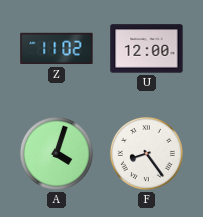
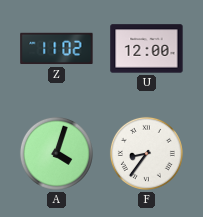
F: 8:24 -> 8:36
